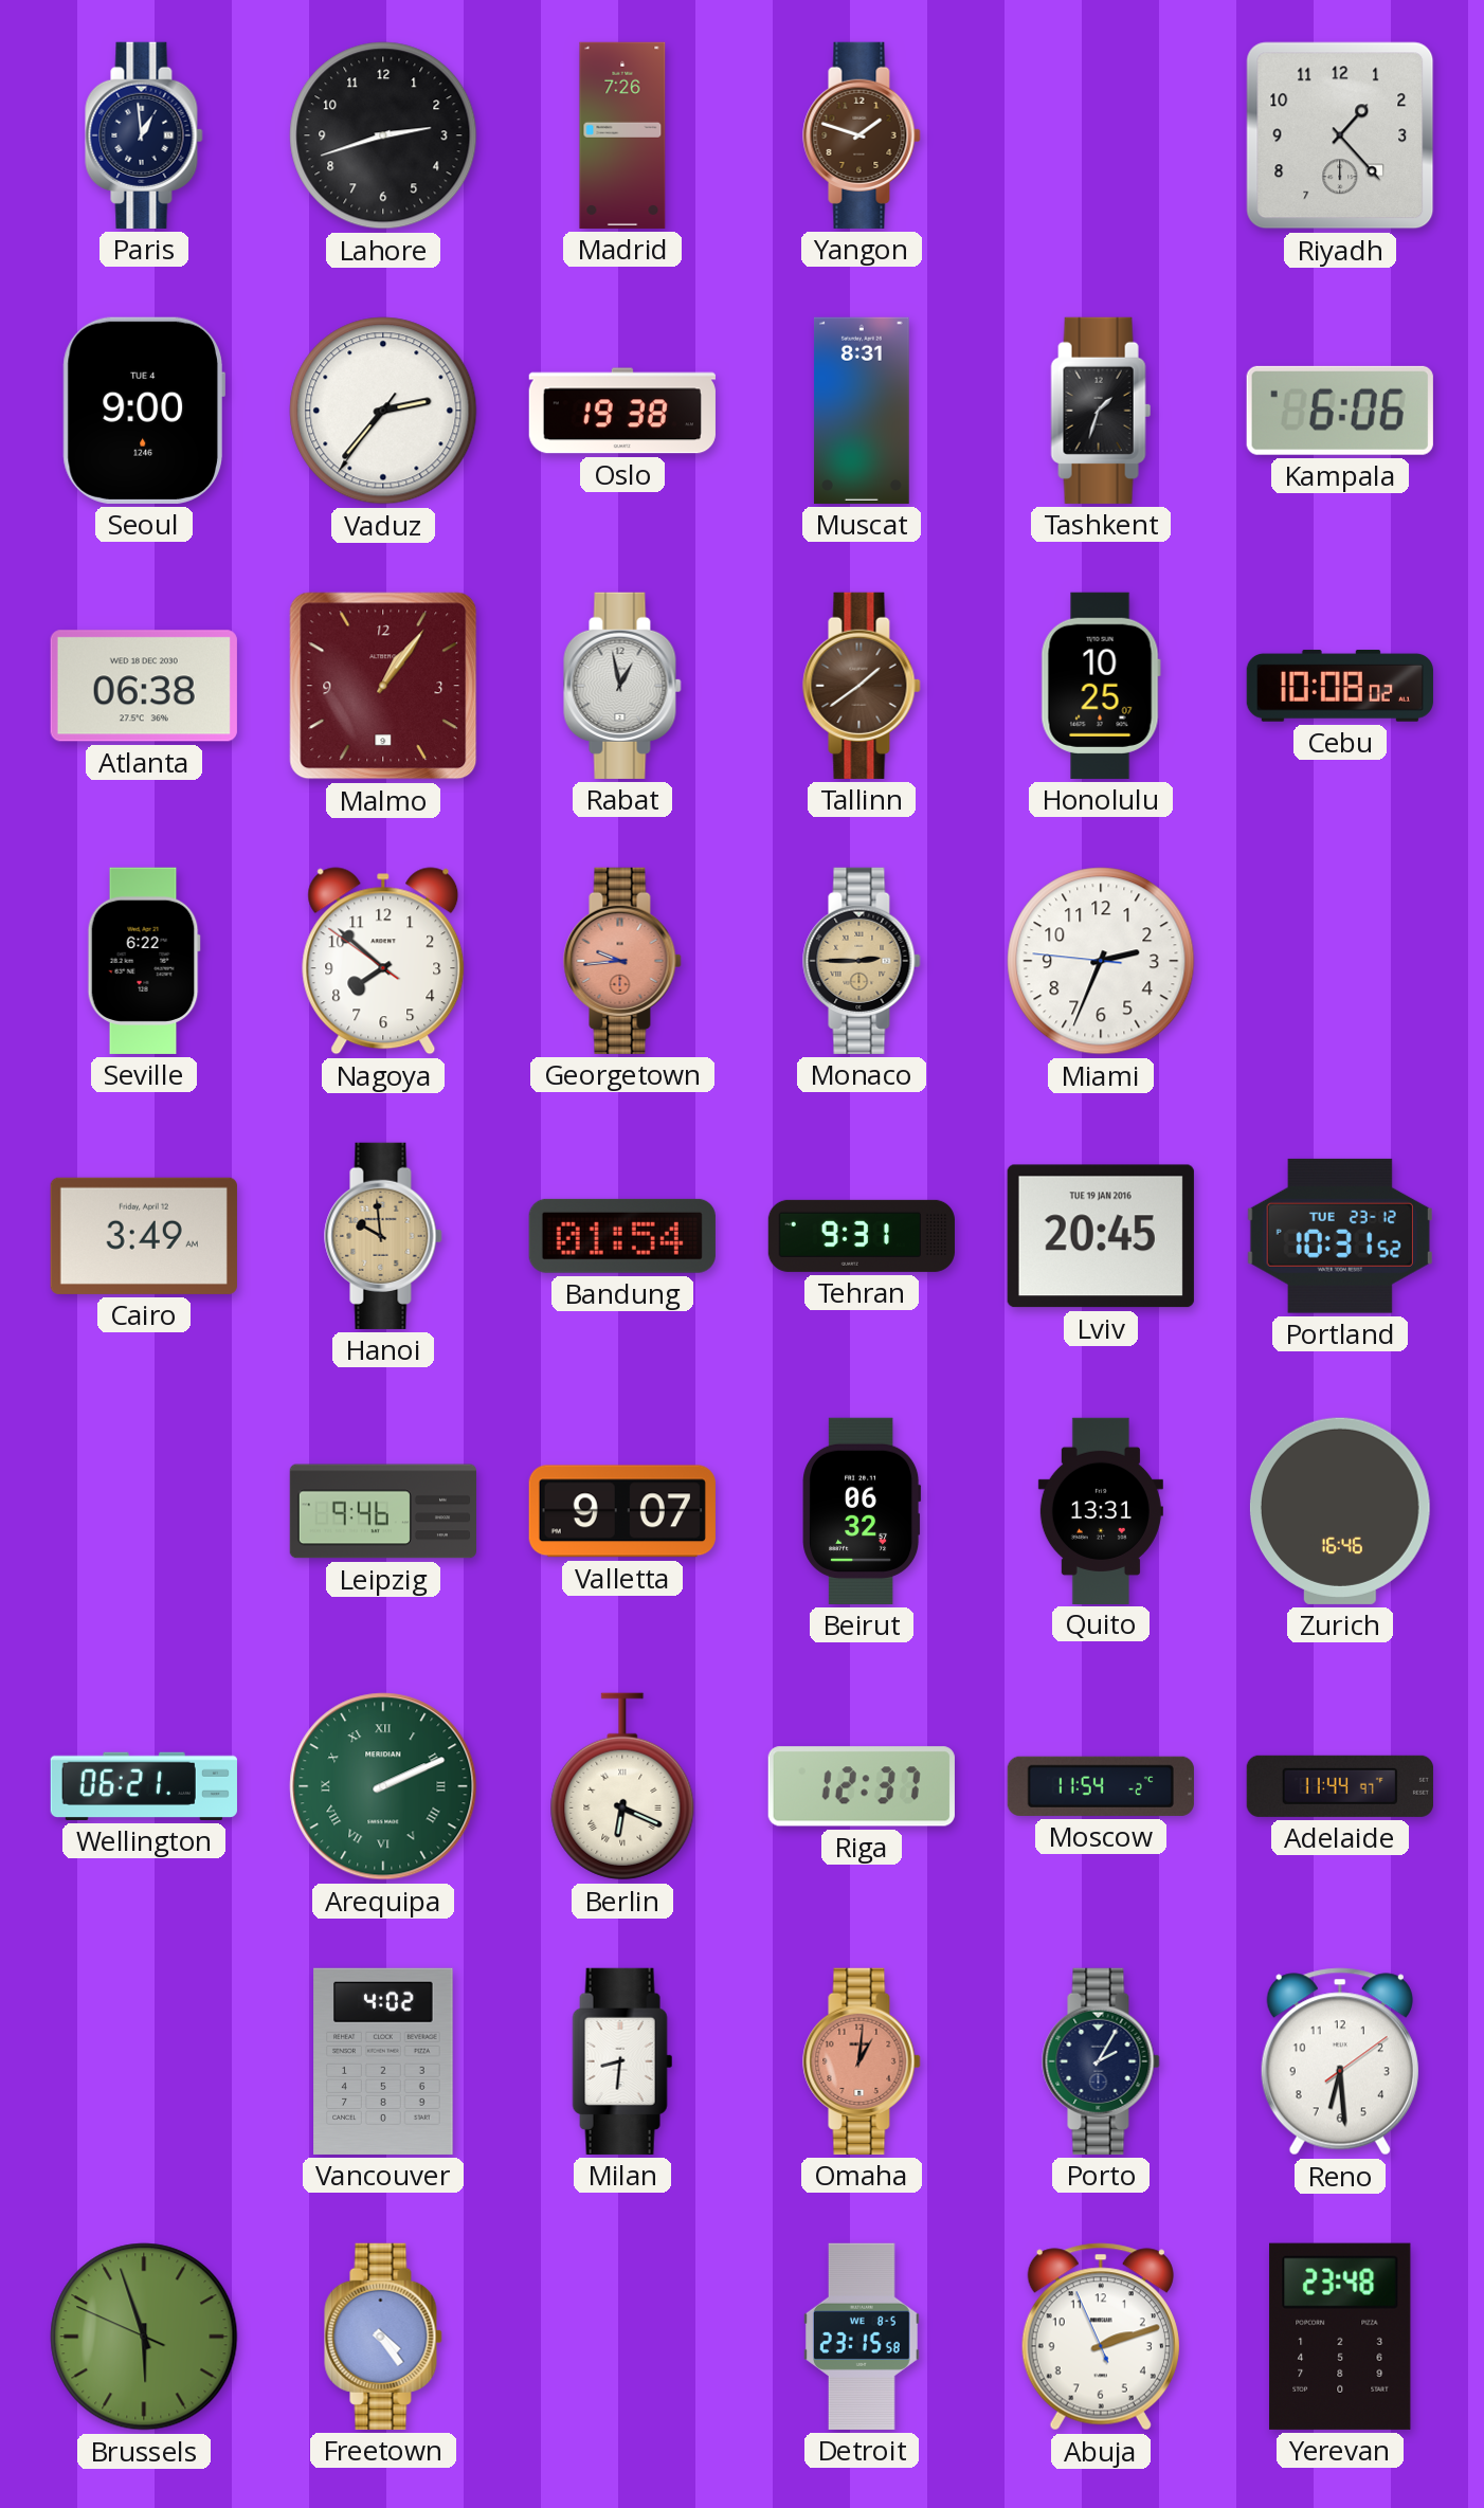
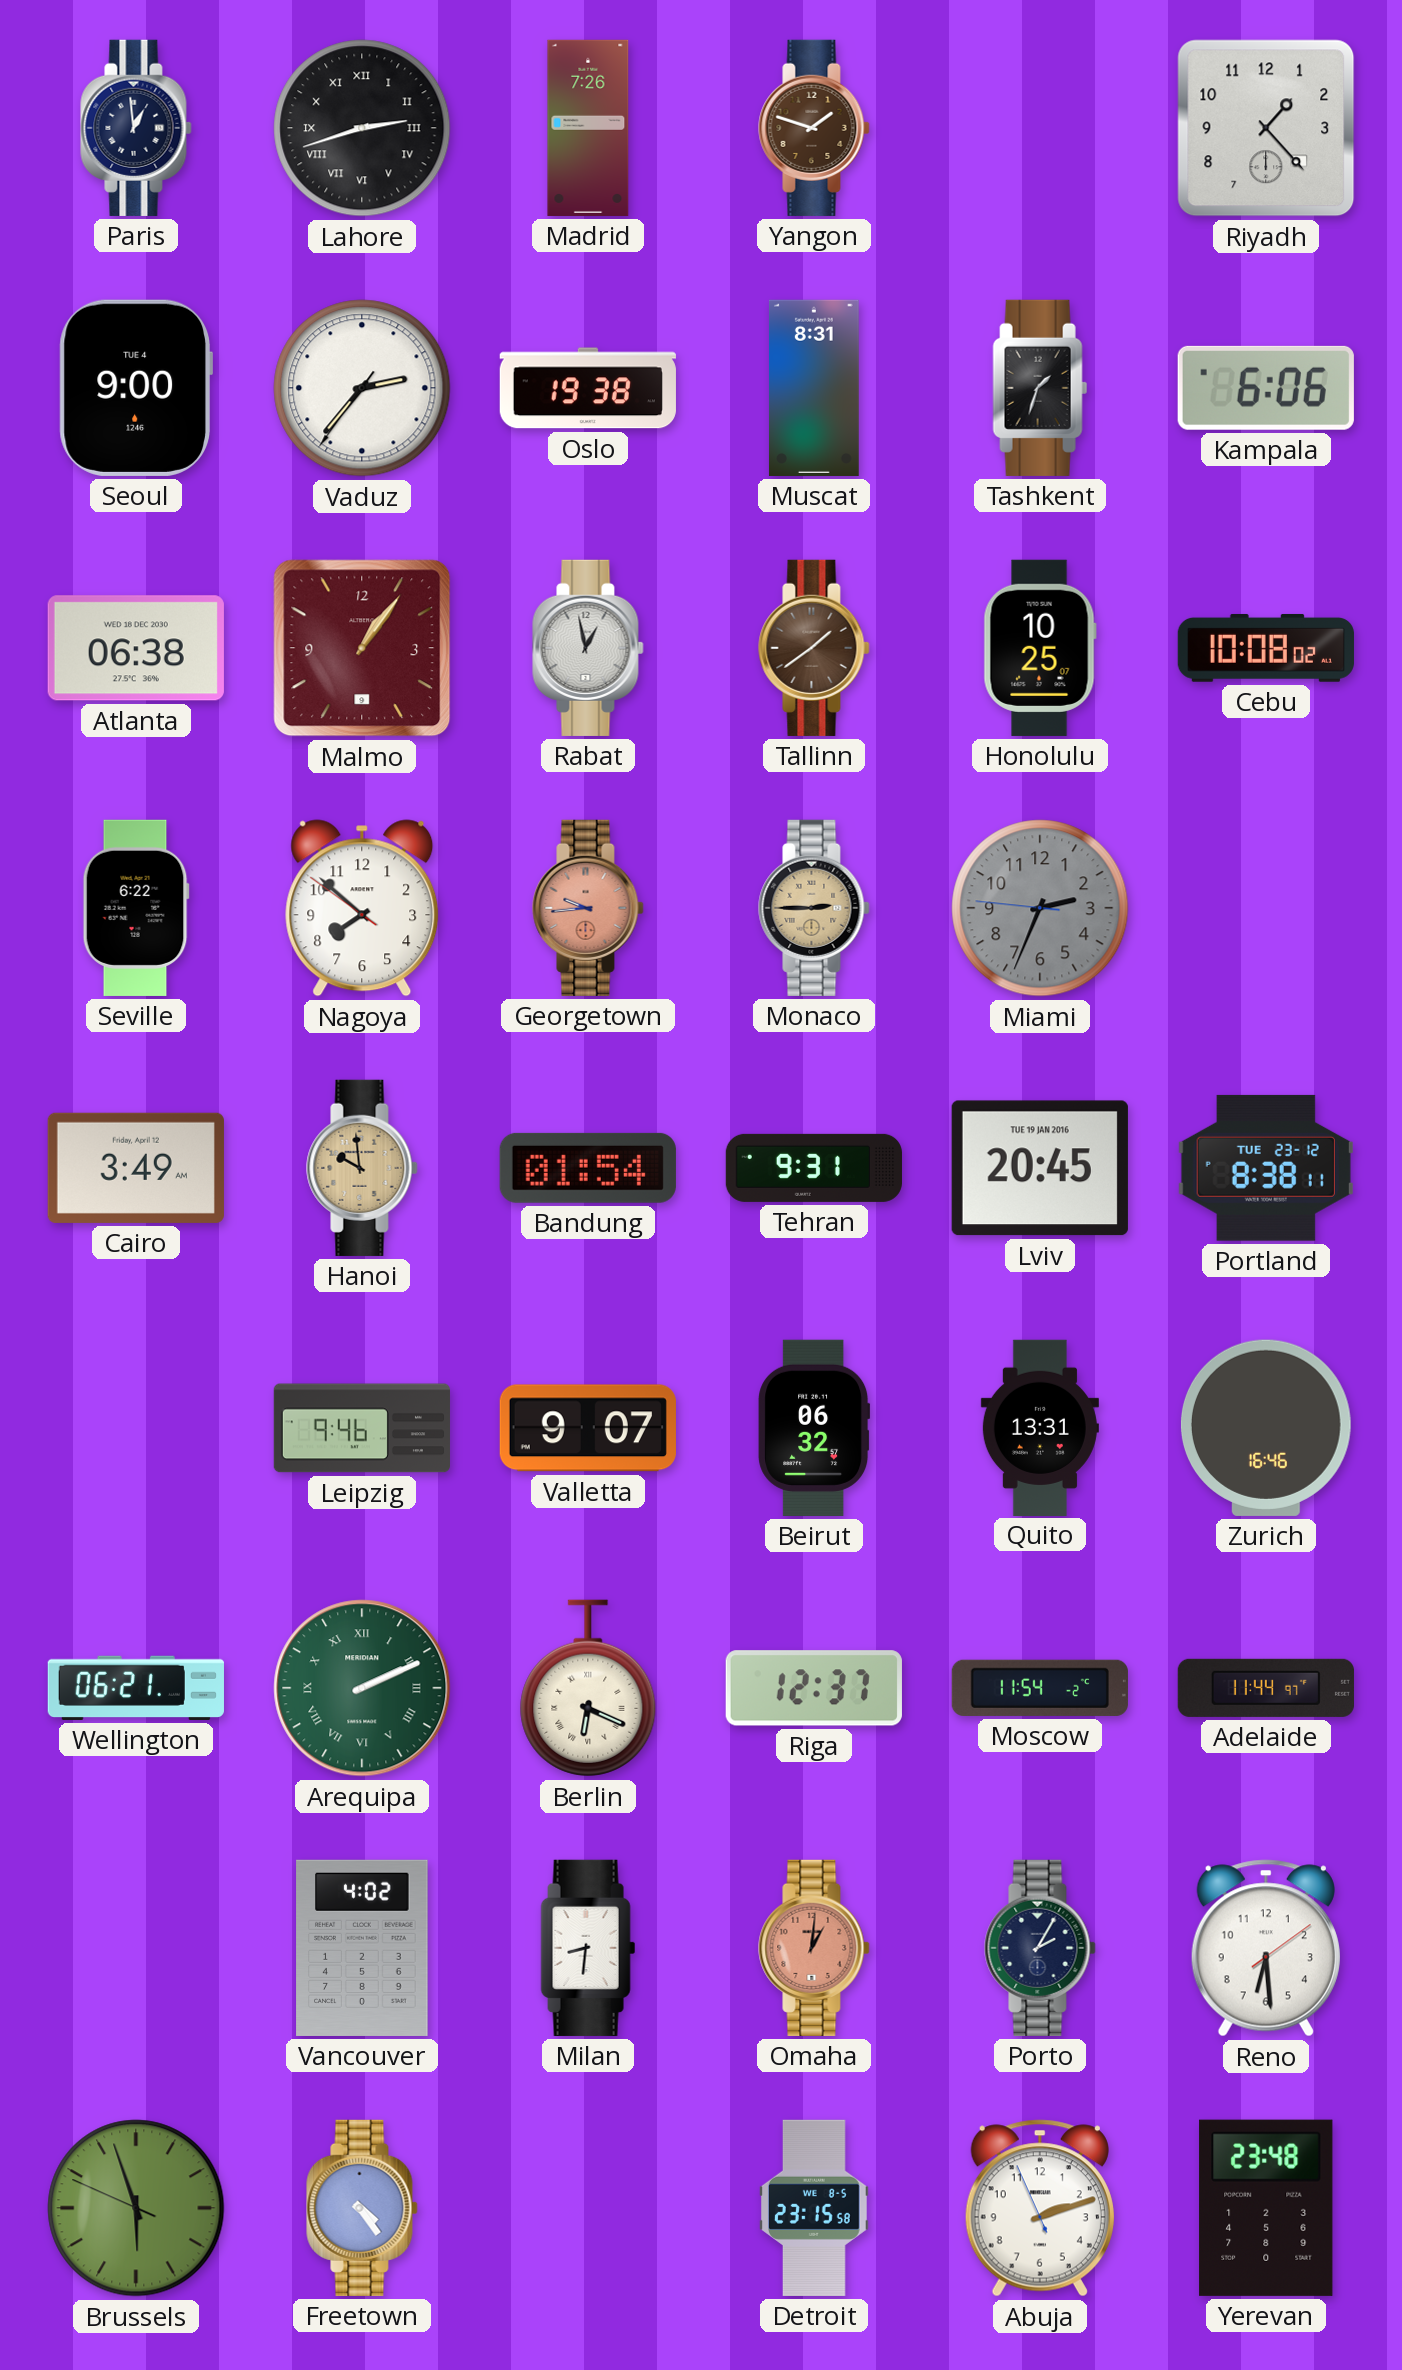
Lahore numerals: Arabic -> Roman
Miami dial: white -> grey
Portland: 10:31 -> 8:38
